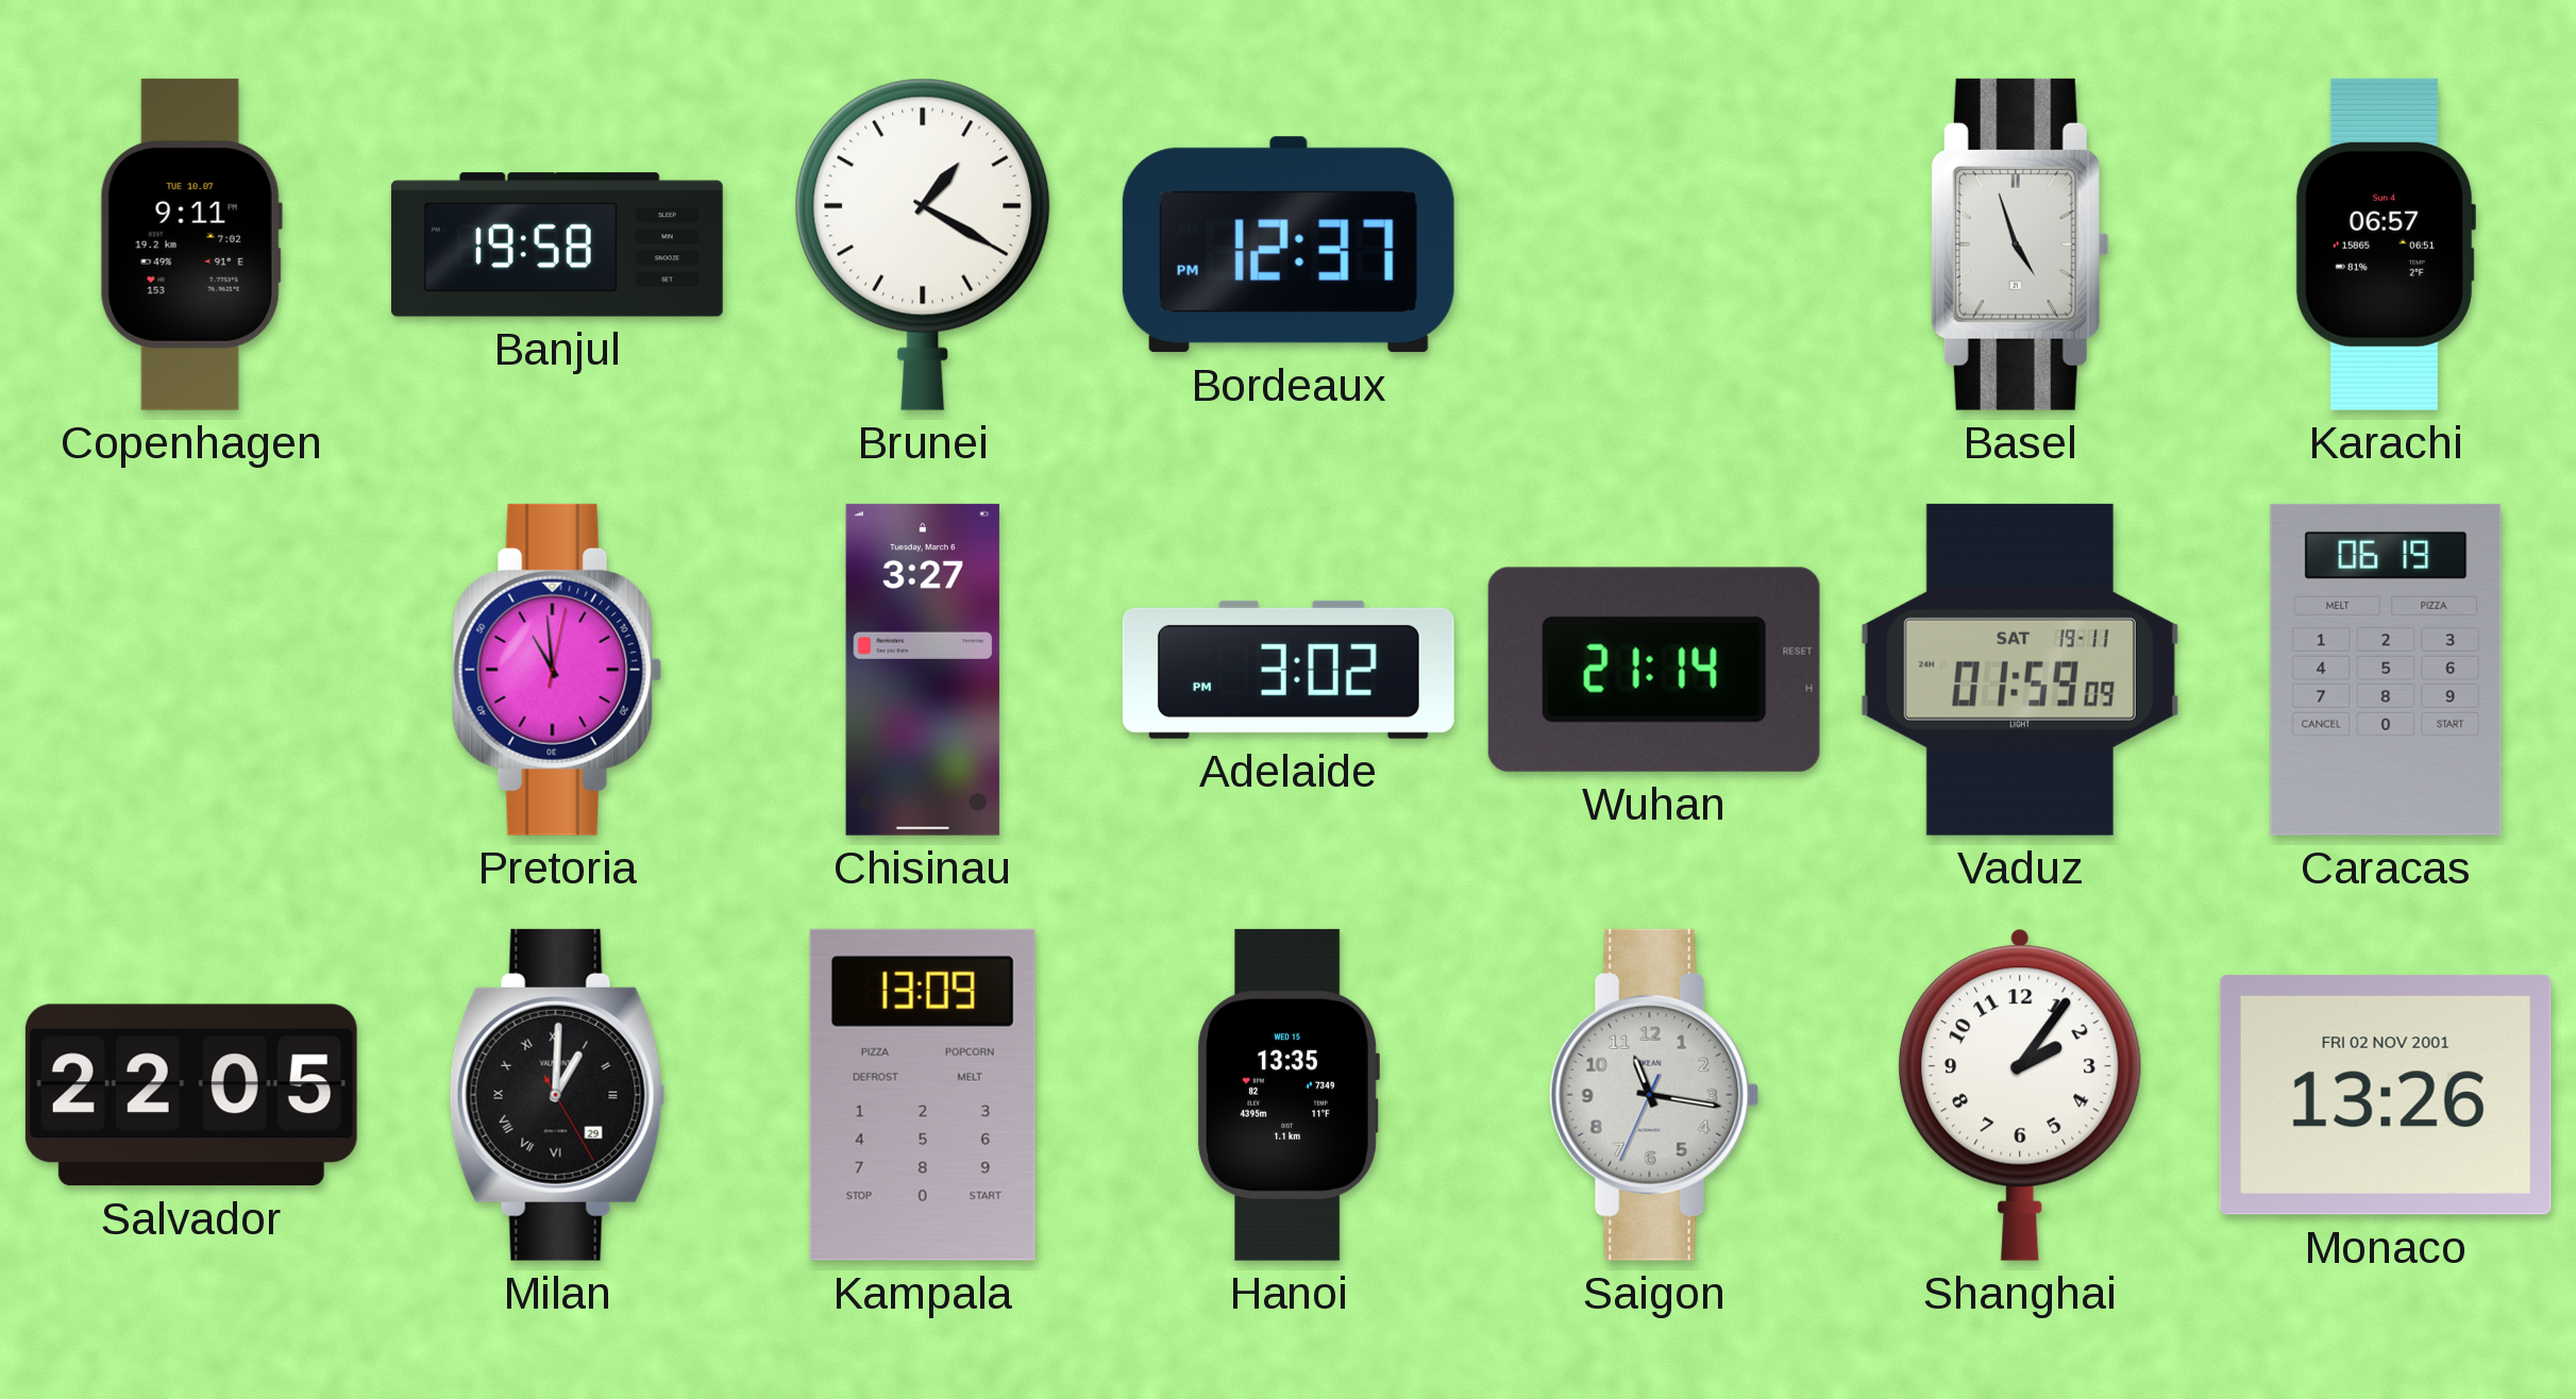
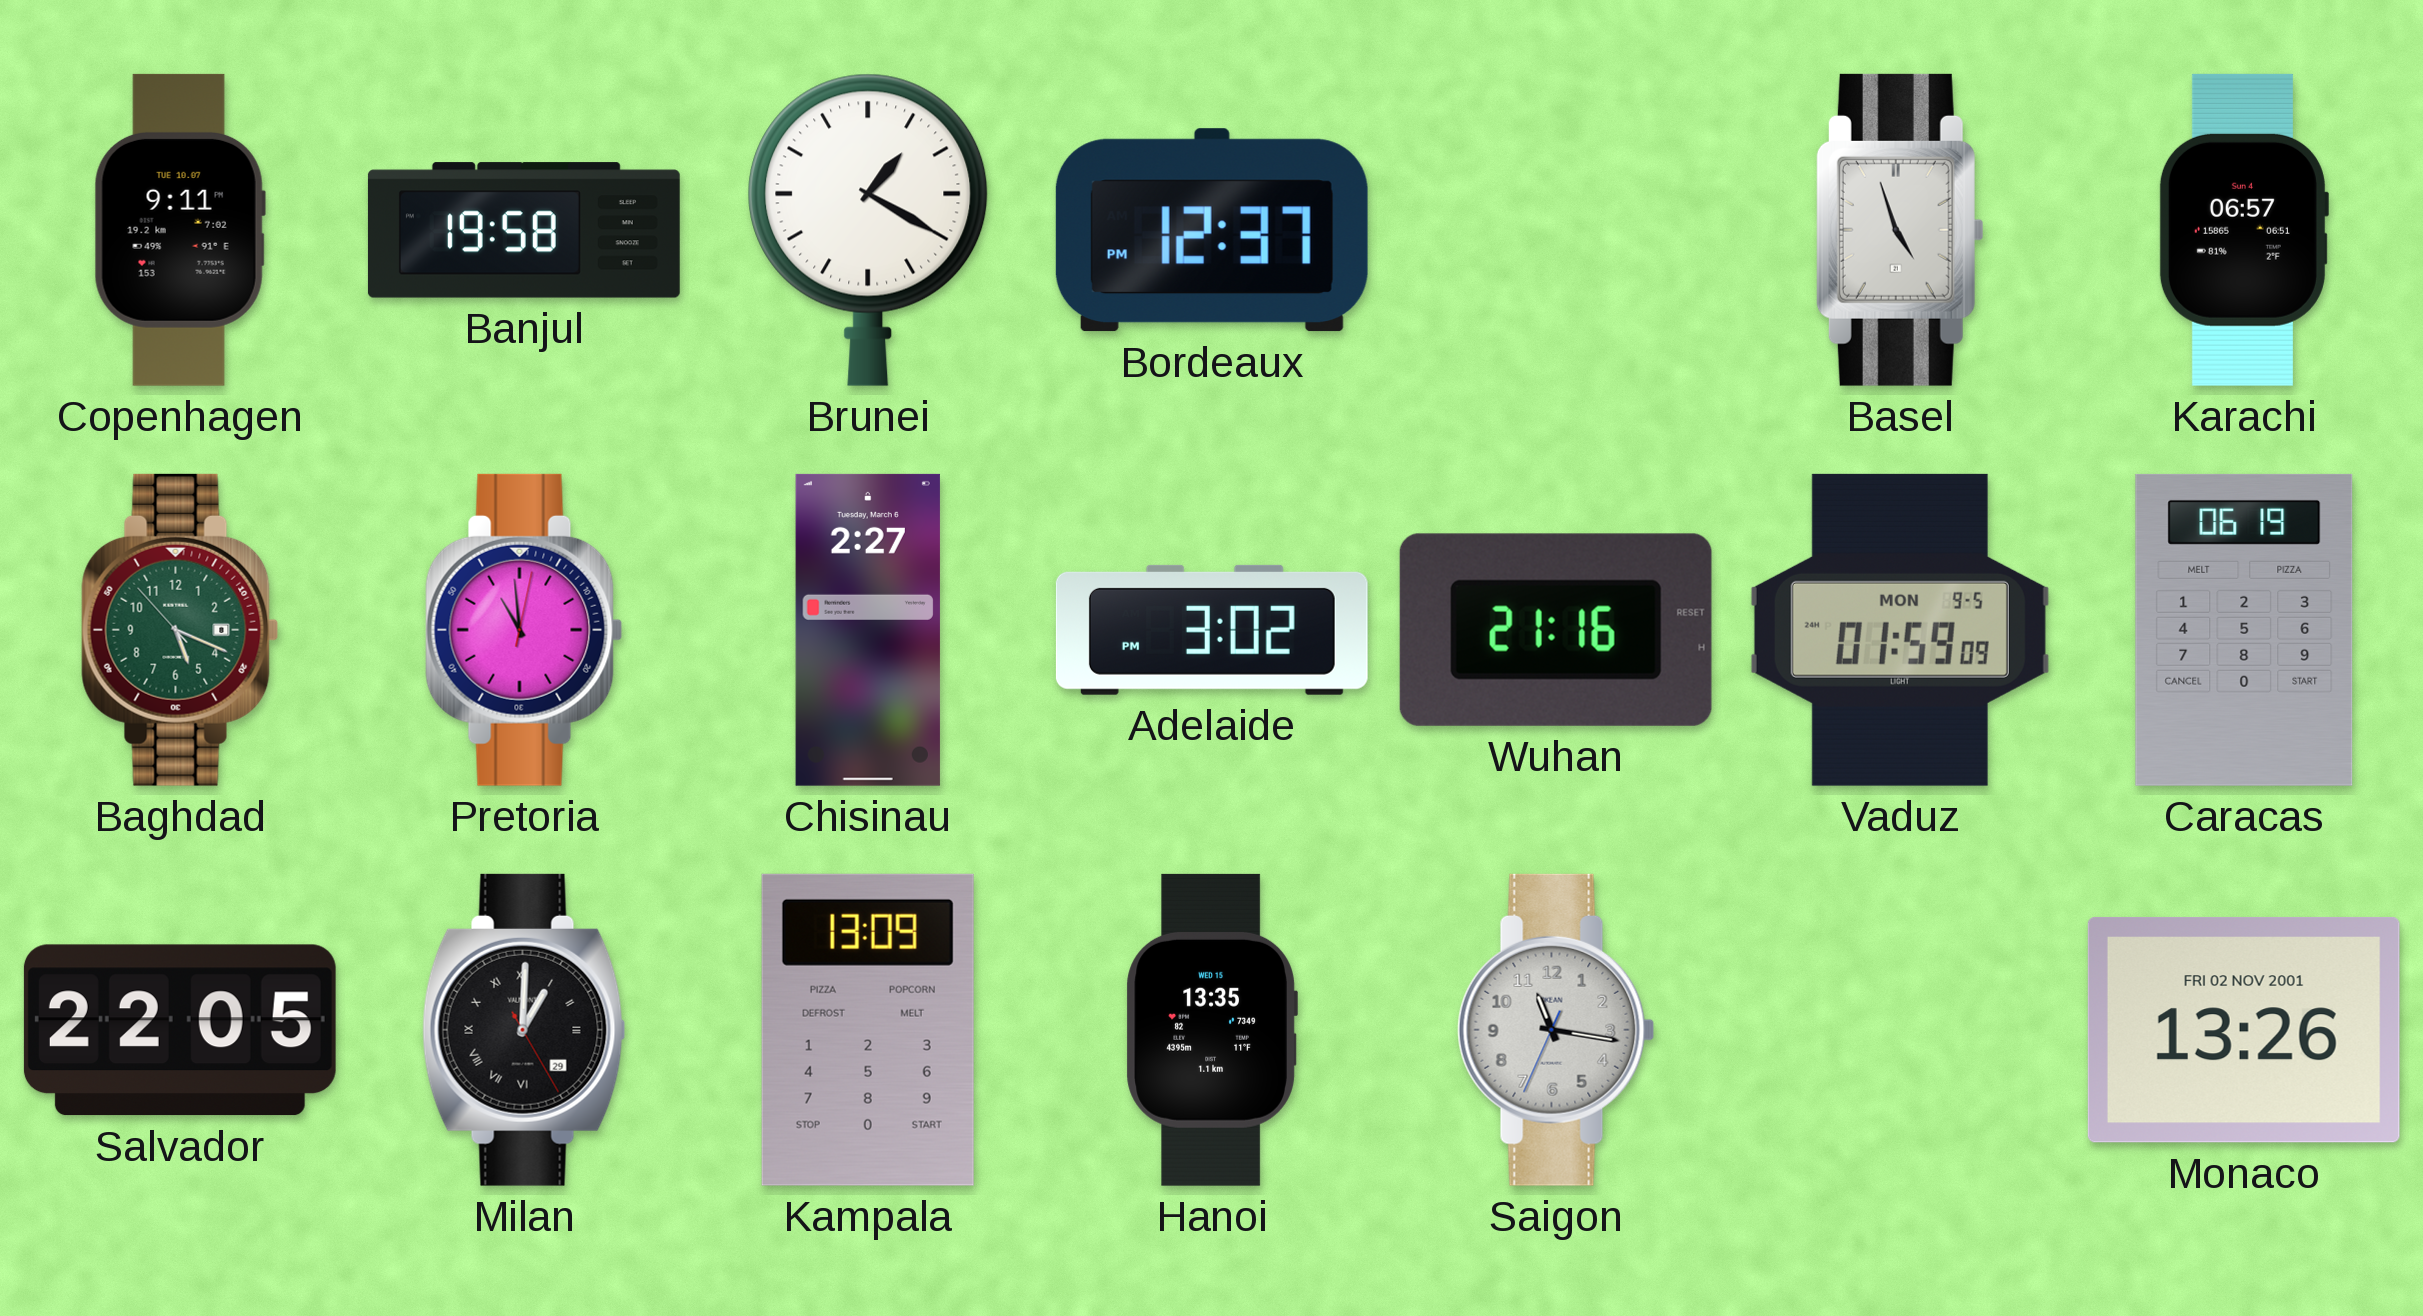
Baghdad: none -> 5:18
Chisinau: 3:27 -> 2:27
Wuhan: 21:14 -> 21:16
Vaduz date: SAT 19-11 -> MON 9-5
Shanghai: 2:06 -> none
